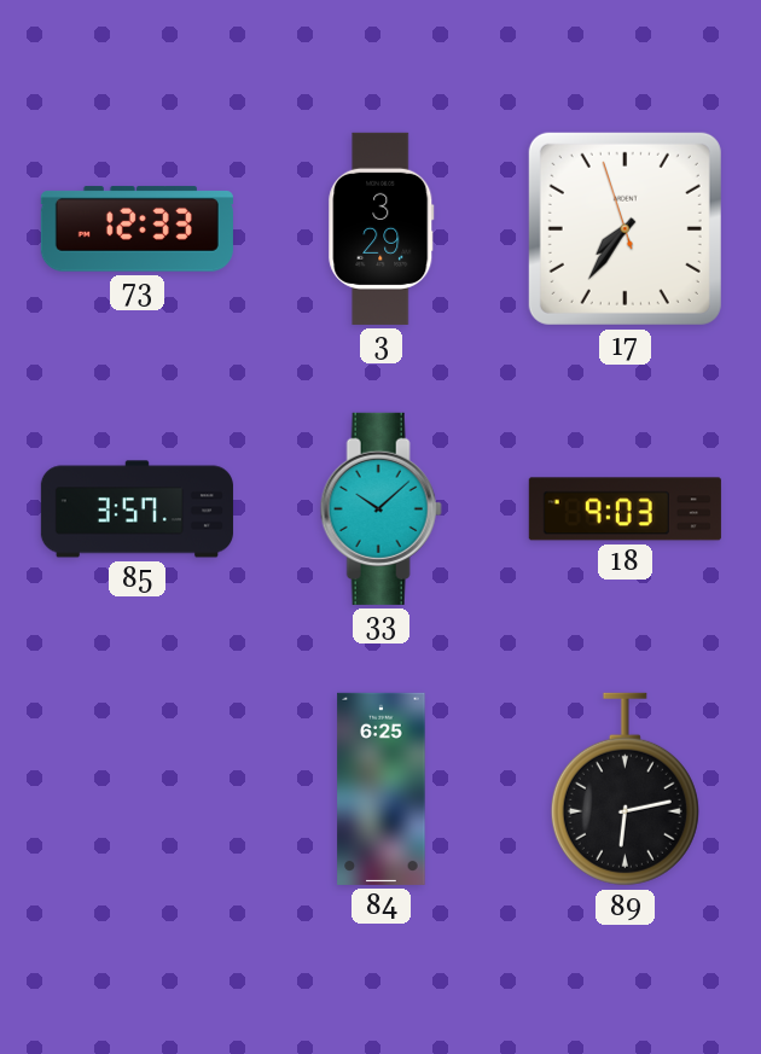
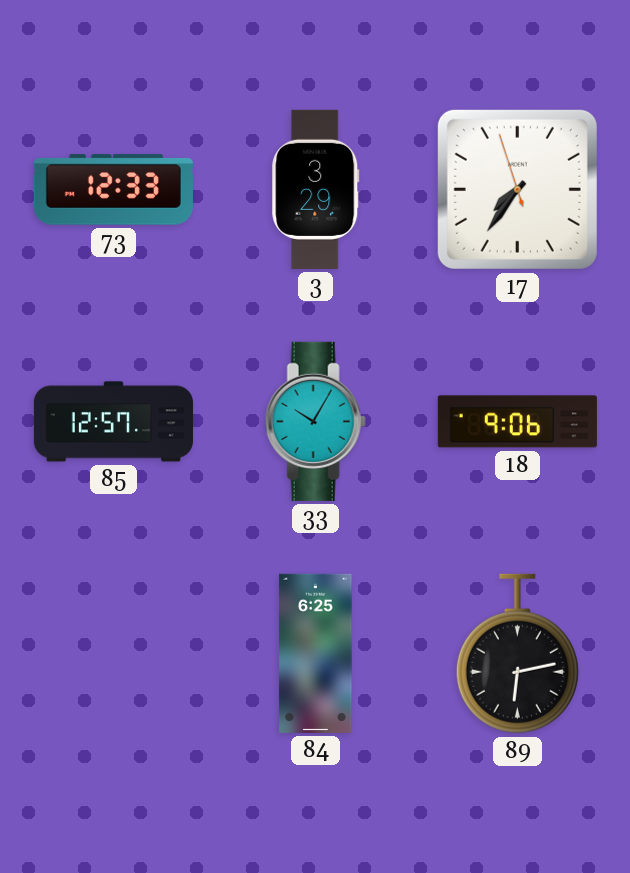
85: 3:57 -> 12:57
33: 10:08 -> 10:05
18: 9:03 -> 9:06
